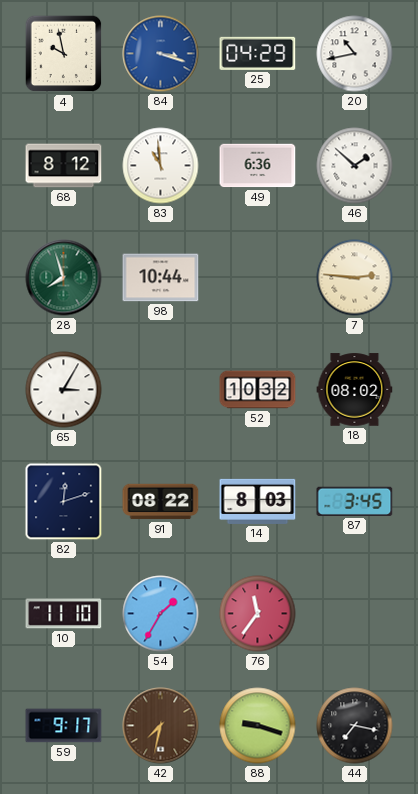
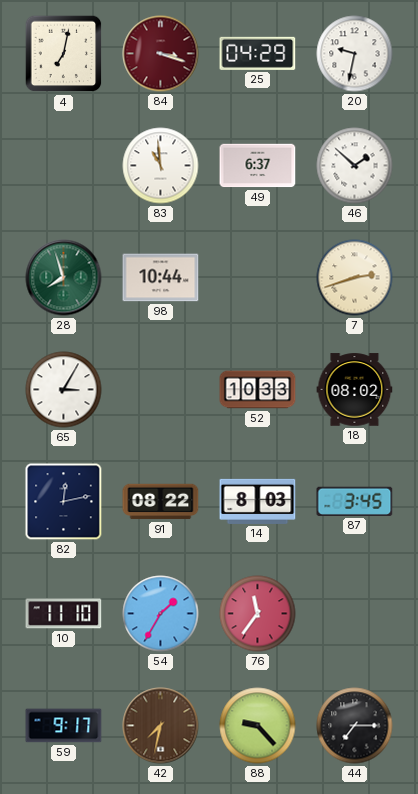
4: 9:58 -> 7:02
84 dial: blue -> burgundy
20: 10:43 -> 9:32
68: 8:12 -> none
49: 6:36 -> 6:37
7: 2:46 -> 2:42
52: 10:32 -> 10:33
82: 12:12 -> 12:13
88: 9:18 -> 9:23
44: 7:17 -> 7:15
